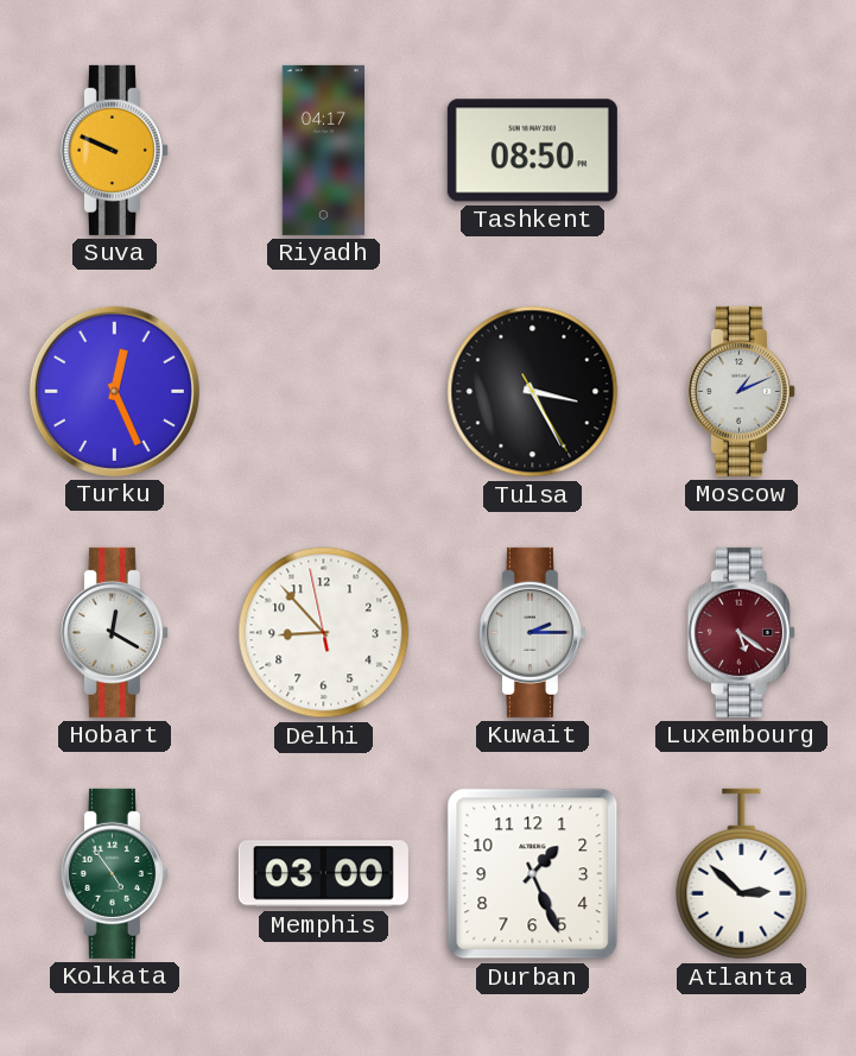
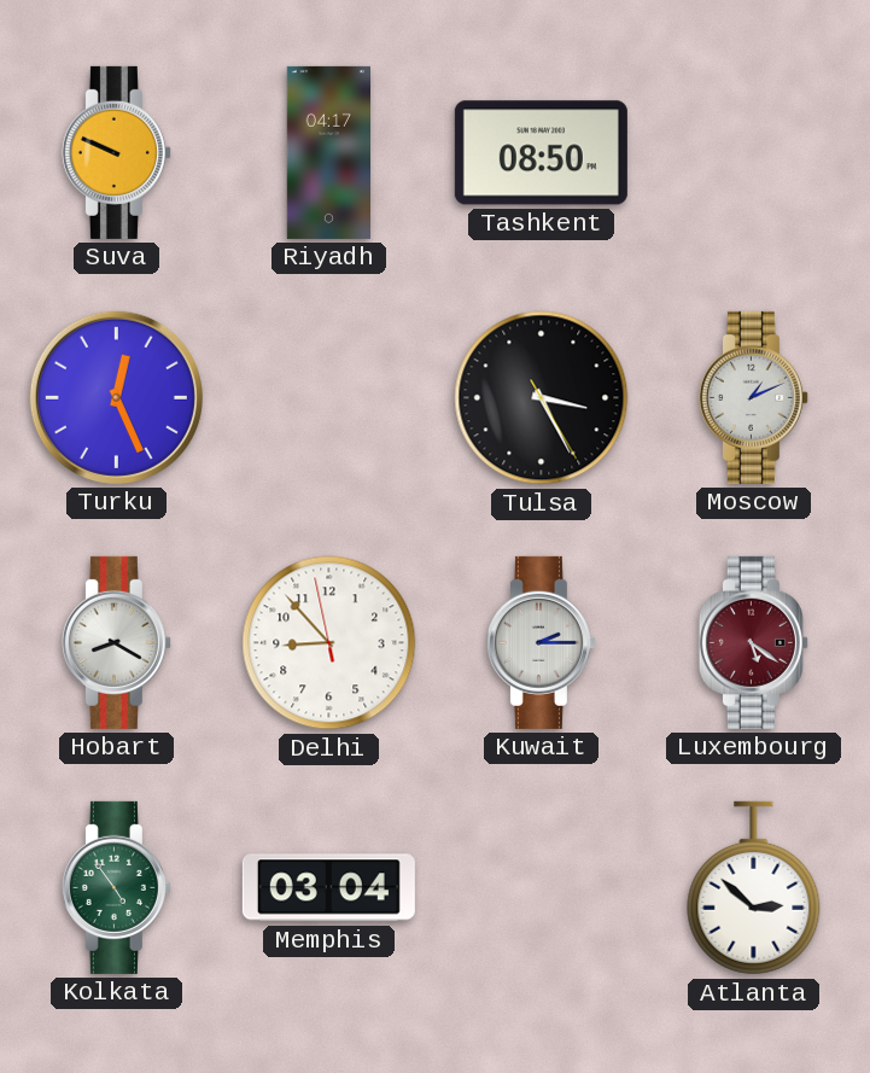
Hobart: 12:20 -> 8:20
Memphis: 03:00 -> 03:04
Durban: 1:26 -> none
